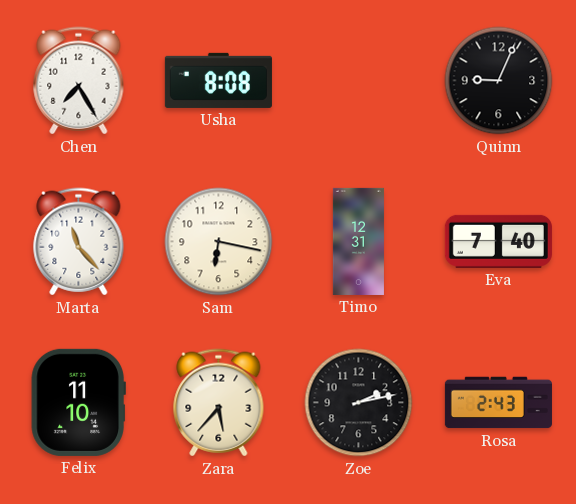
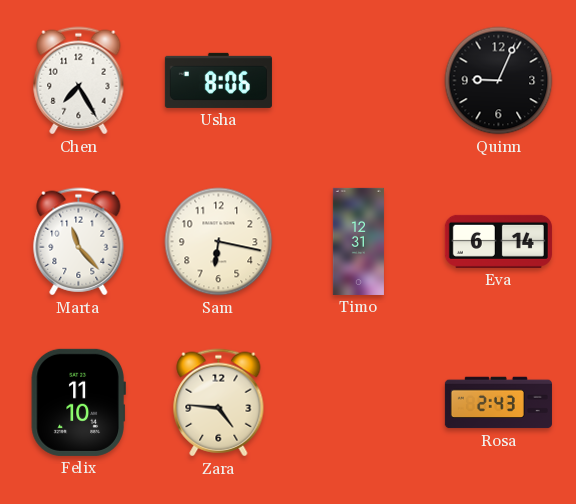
Usha: 8:08 -> 8:06
Eva: 7:40 -> 6:14
Zara: 5:37 -> 4:46
Zoe: 2:13 -> none
